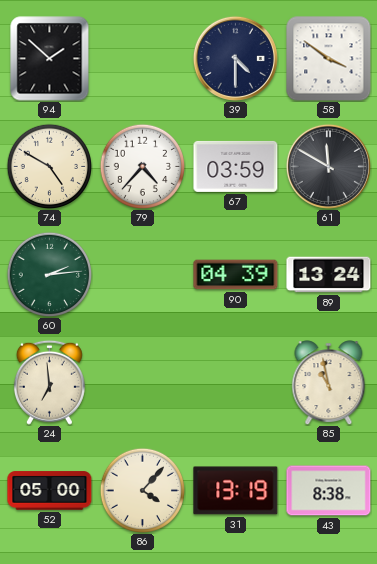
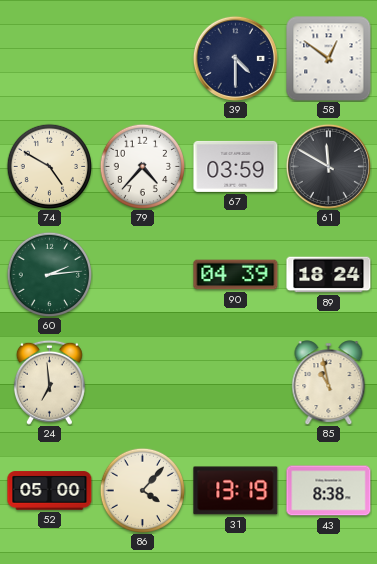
94: 1:52 -> none
58: 3:51 -> 12:51
89: 13:24 -> 18:24
